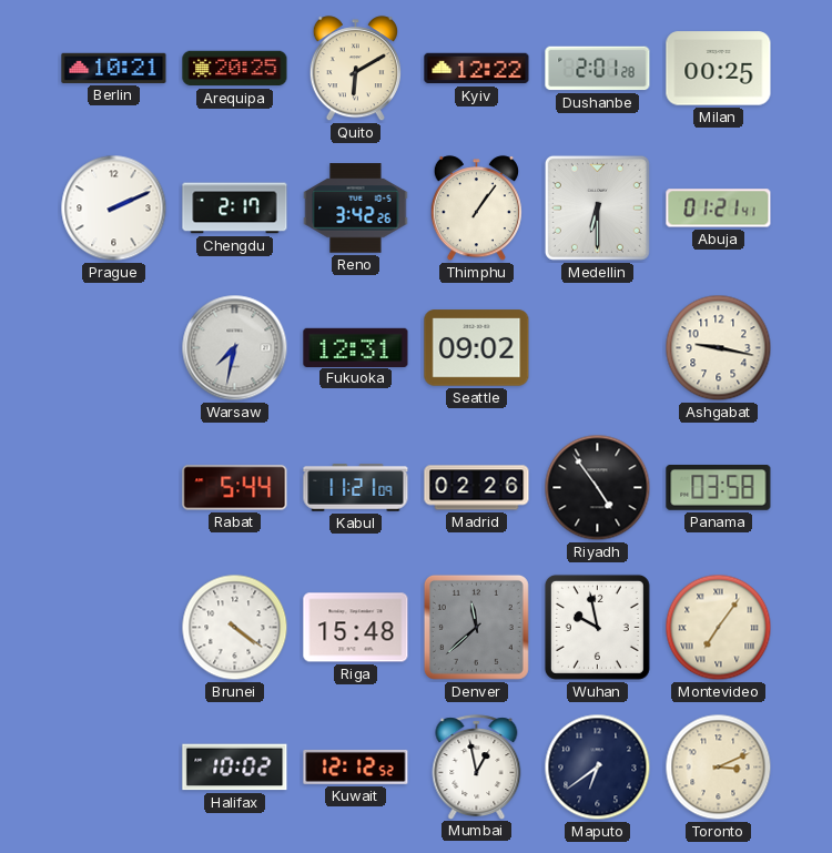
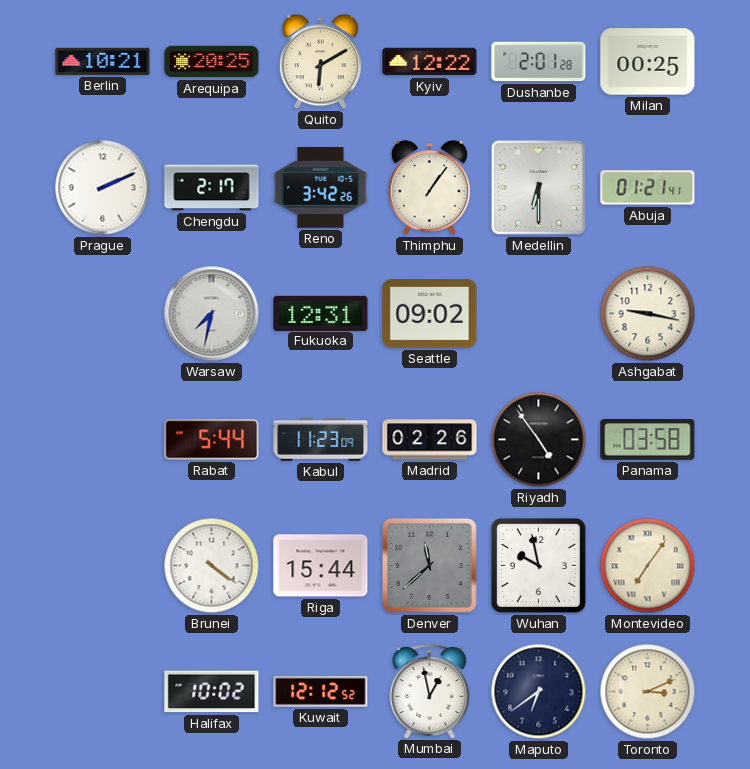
Kabul: 11:21 -> 11:23
Riga: 15:48 -> 15:44
